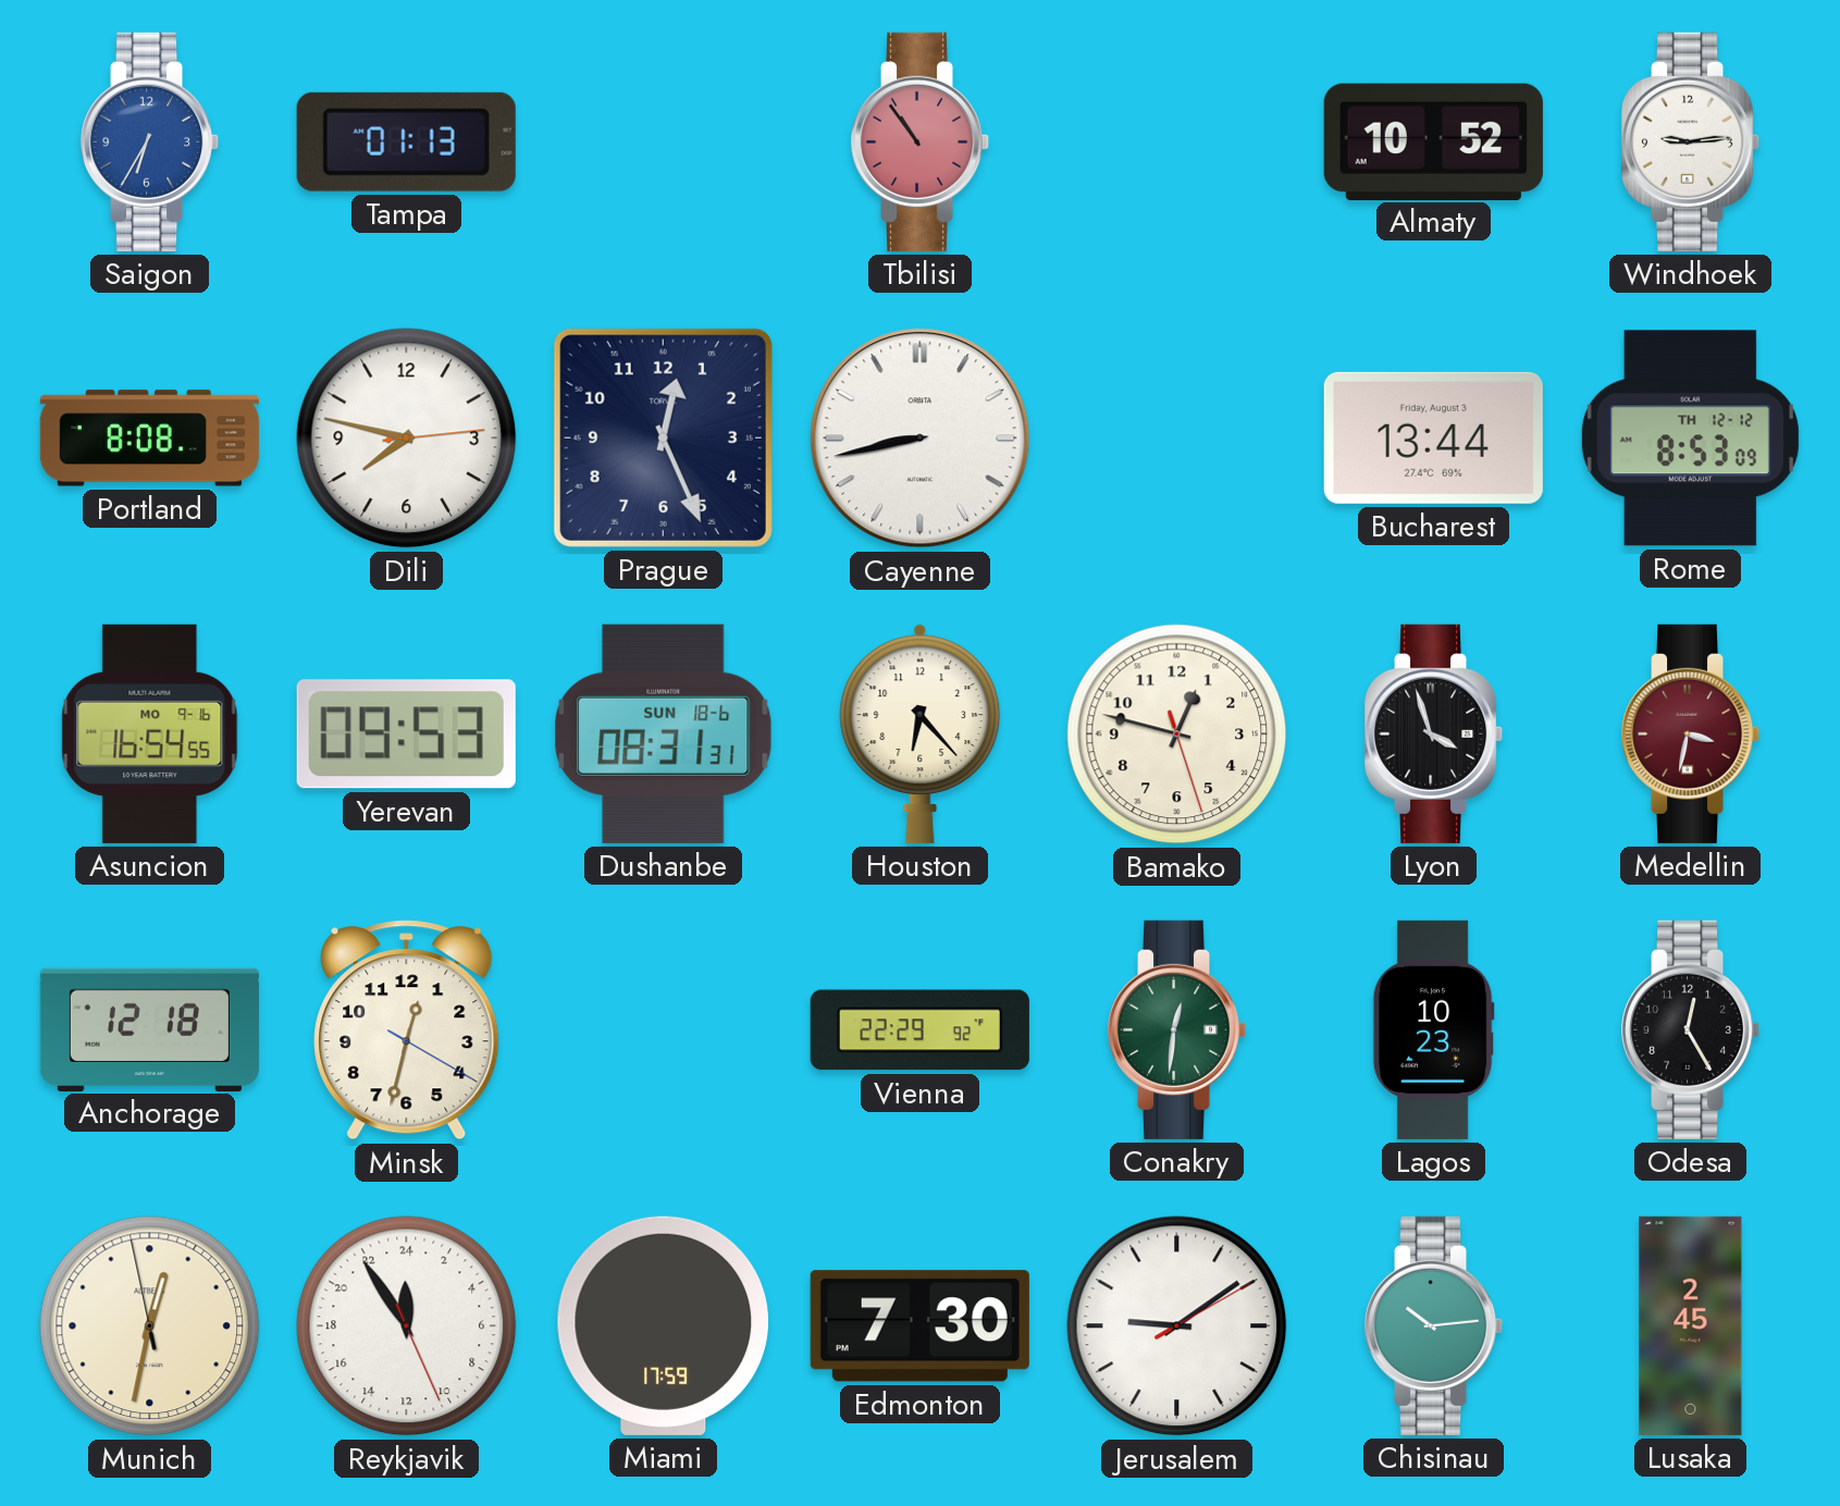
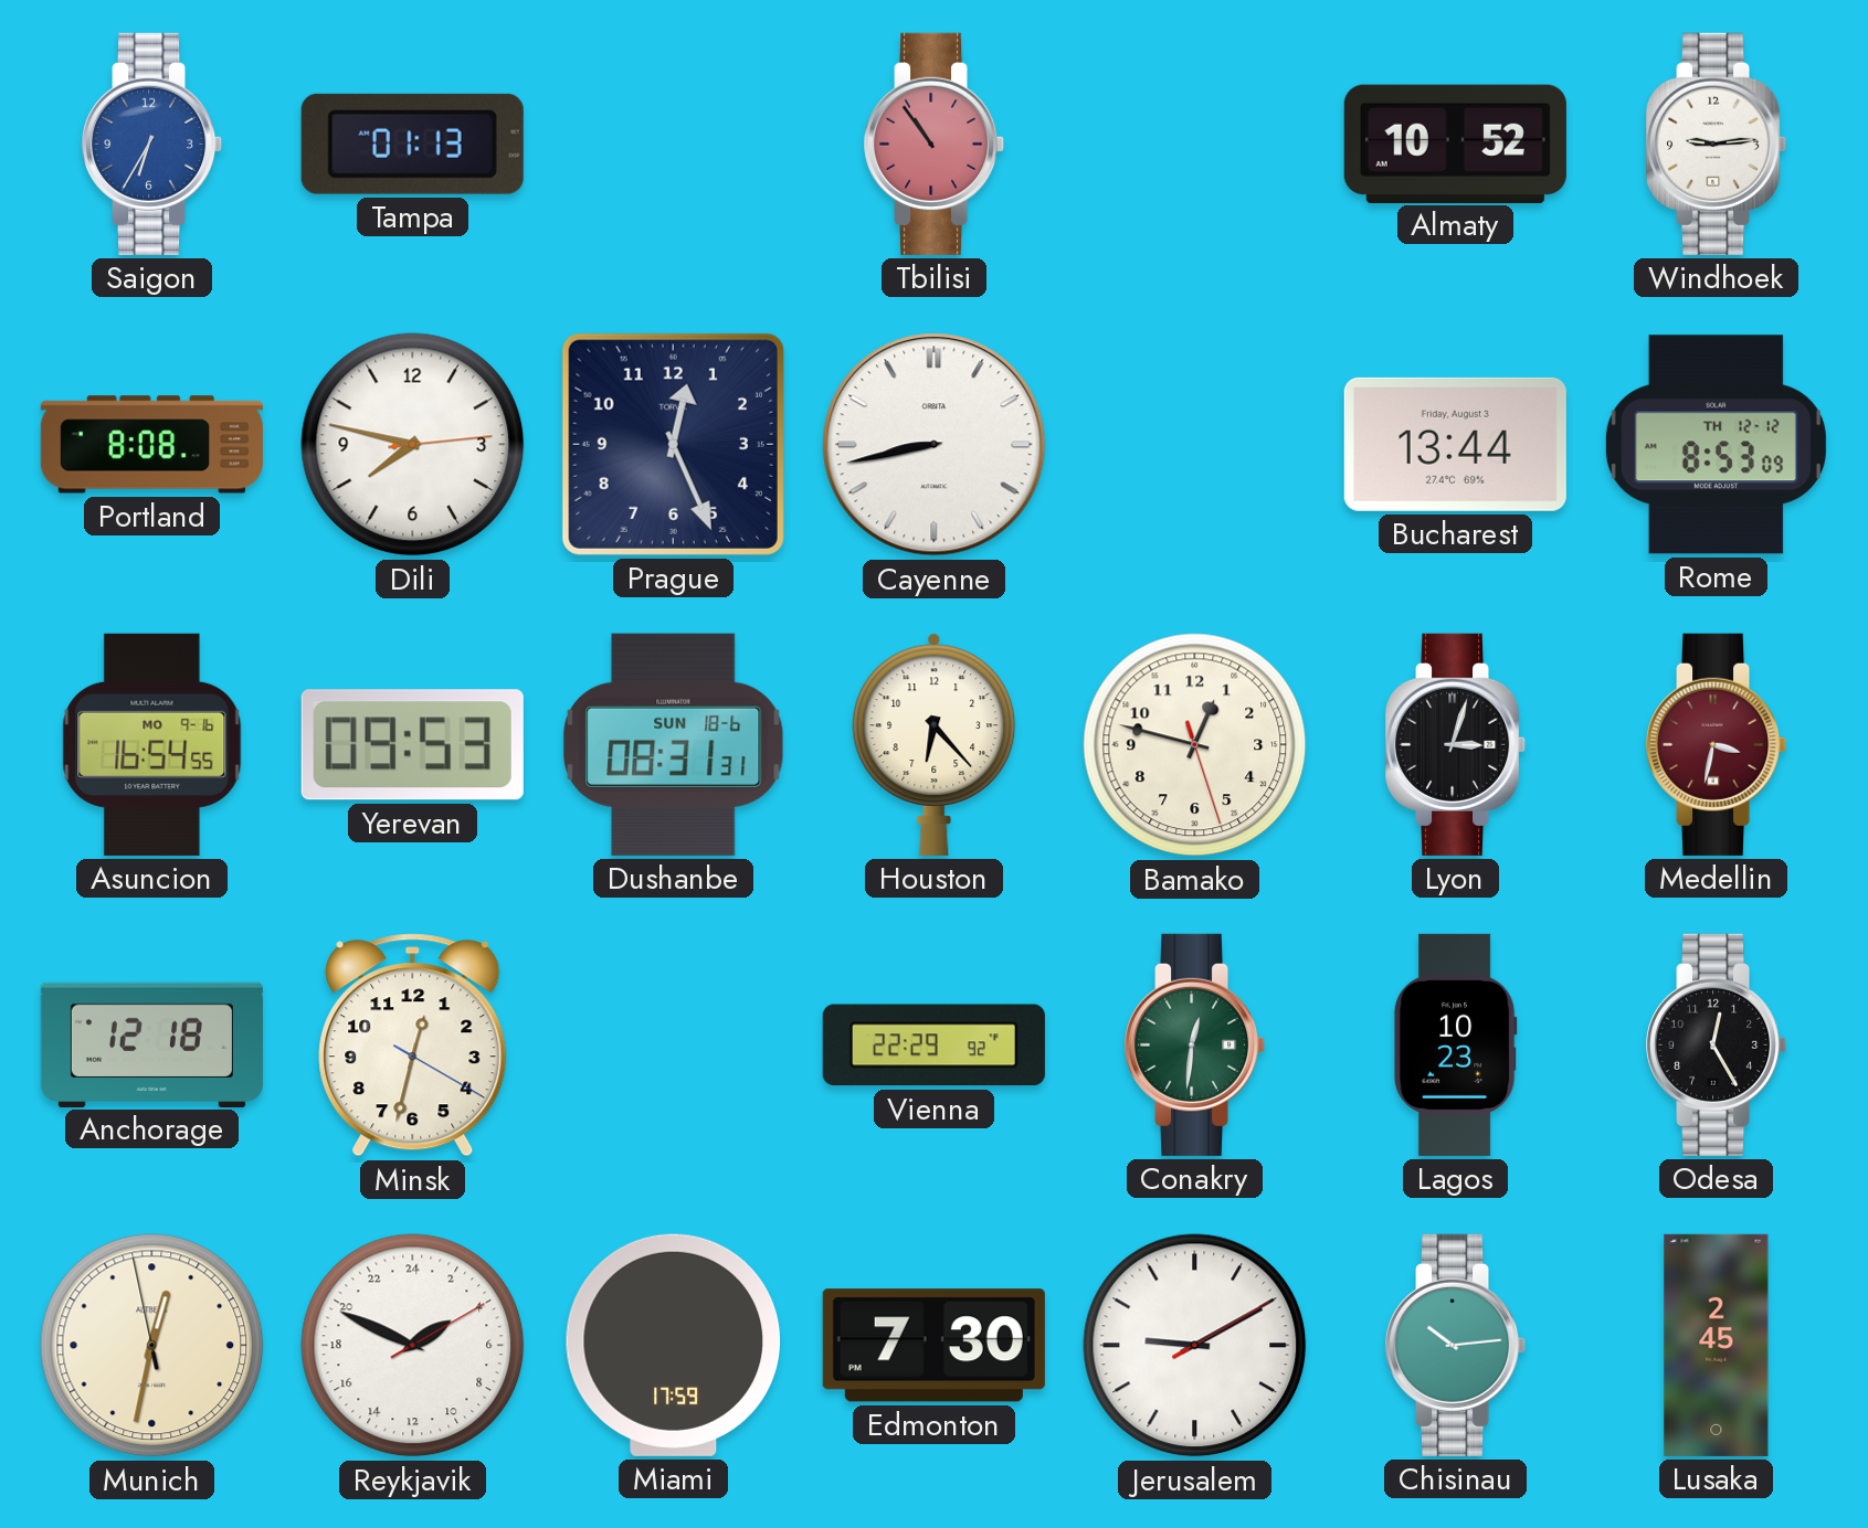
Lyon: 3:57 -> 3:03
Reykjavik: 23:54 -> 3:49
Jerusalem: 9:09 -> 9:10
